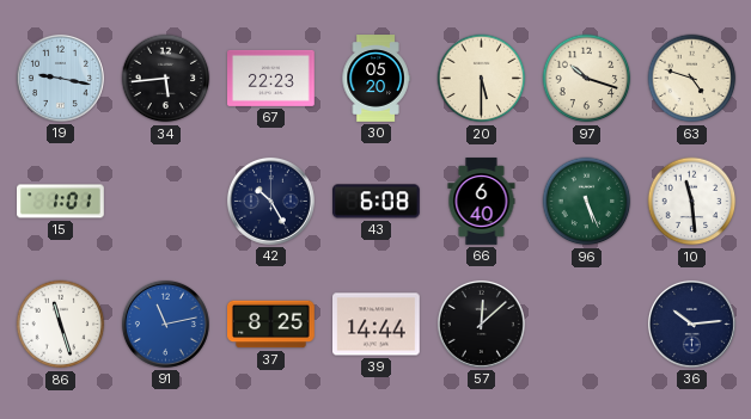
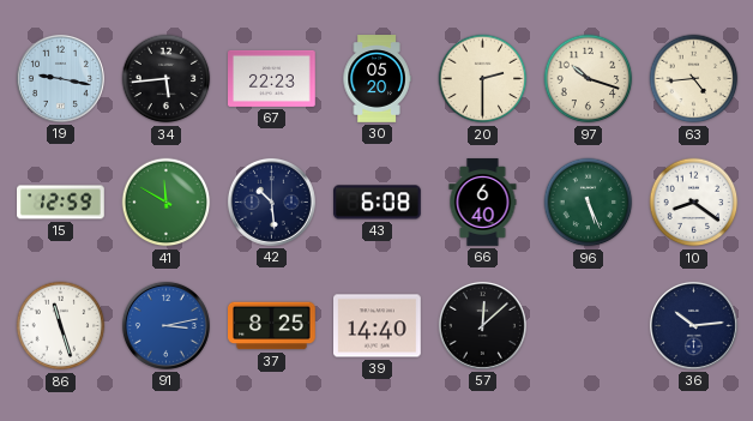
20: 5:30 -> 2:30
63: 4:48 -> 4:44
15: 1:01 -> 12:59
41: none -> 11:50
42: 10:25 -> 10:29
10: 11:29 -> 8:21
91: 11:13 -> 3:13
39: 14:44 -> 14:40
